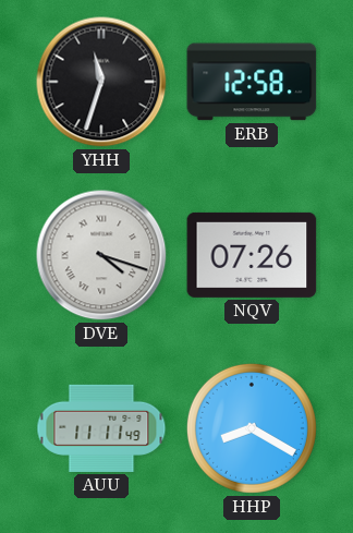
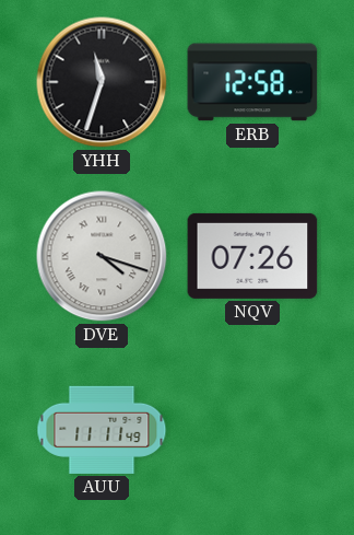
HHP: 8:20 -> none
